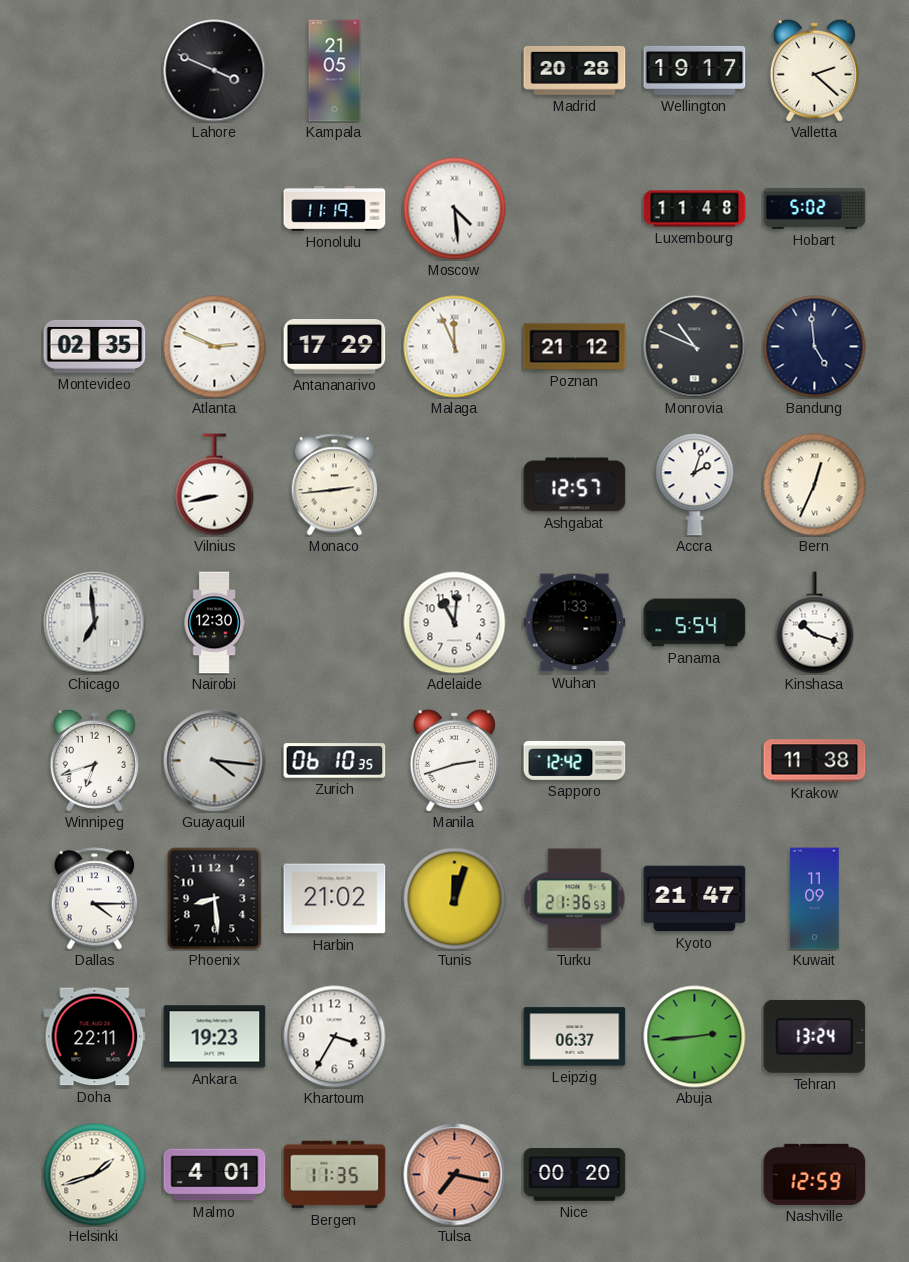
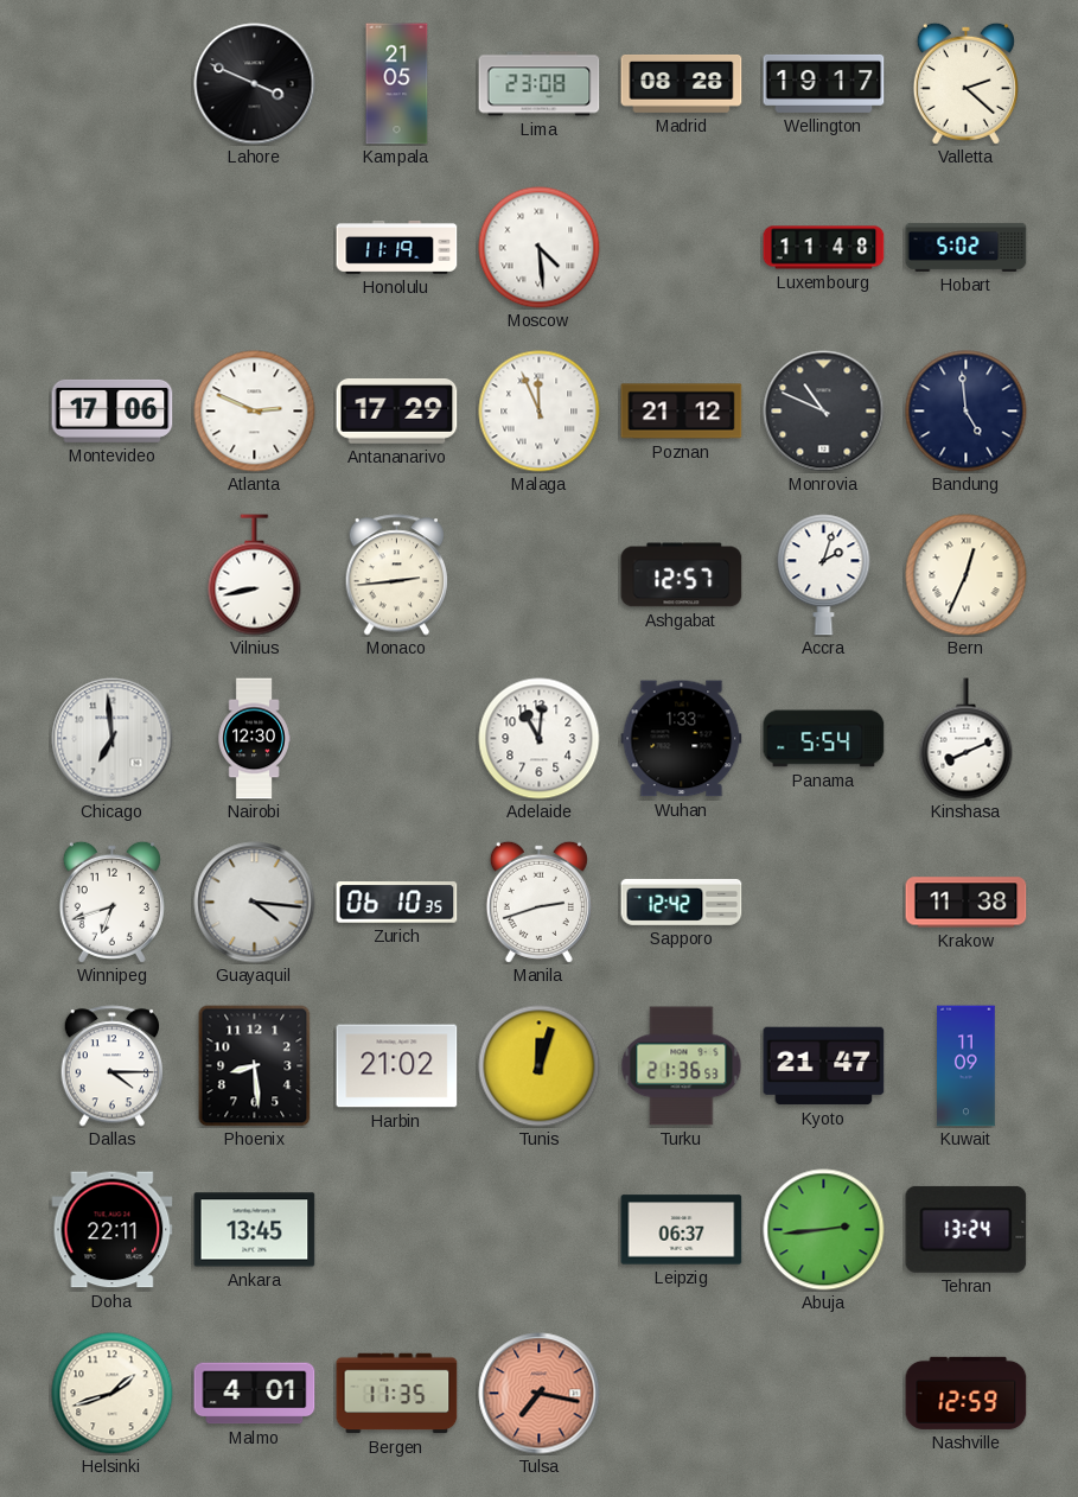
Lima: none -> 23:08
Madrid: 20:28 -> 08:28
Montevideo: 02:35 -> 17:06
Kinshasa: 10:18 -> 8:11
Ankara: 19:23 -> 13:45
Khartoum: 3:35 -> none
Nice: 00:20 -> none
